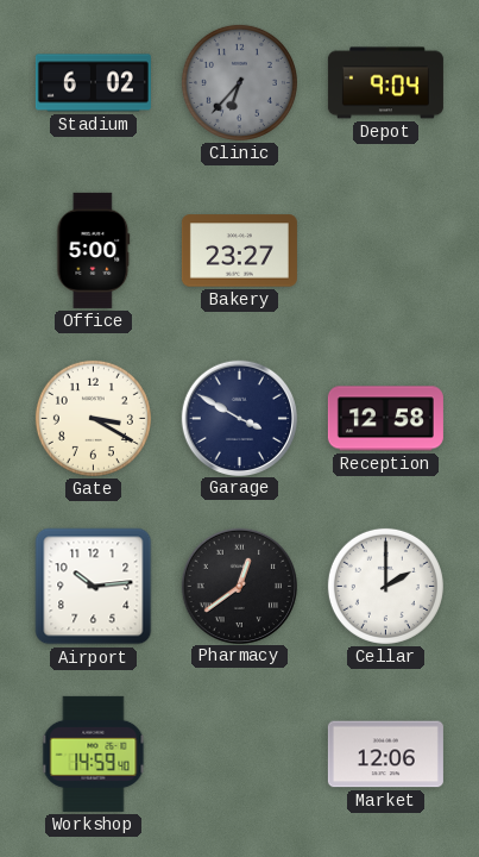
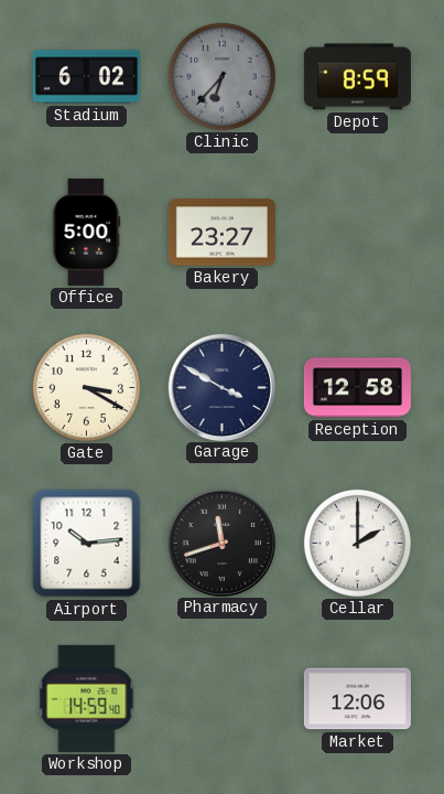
Depot: 9:04 -> 8:59
Pharmacy: 12:39 -> 11:42
